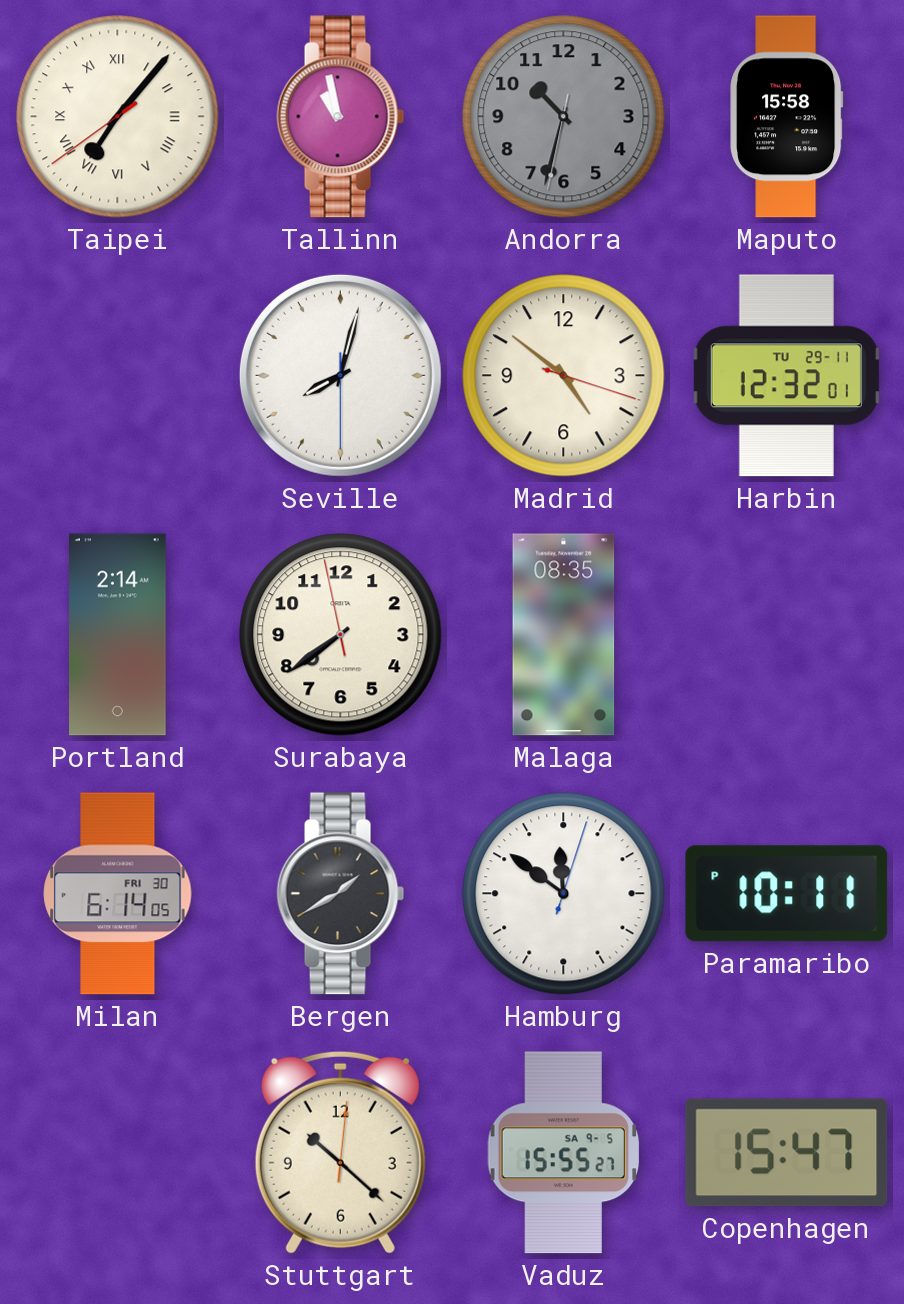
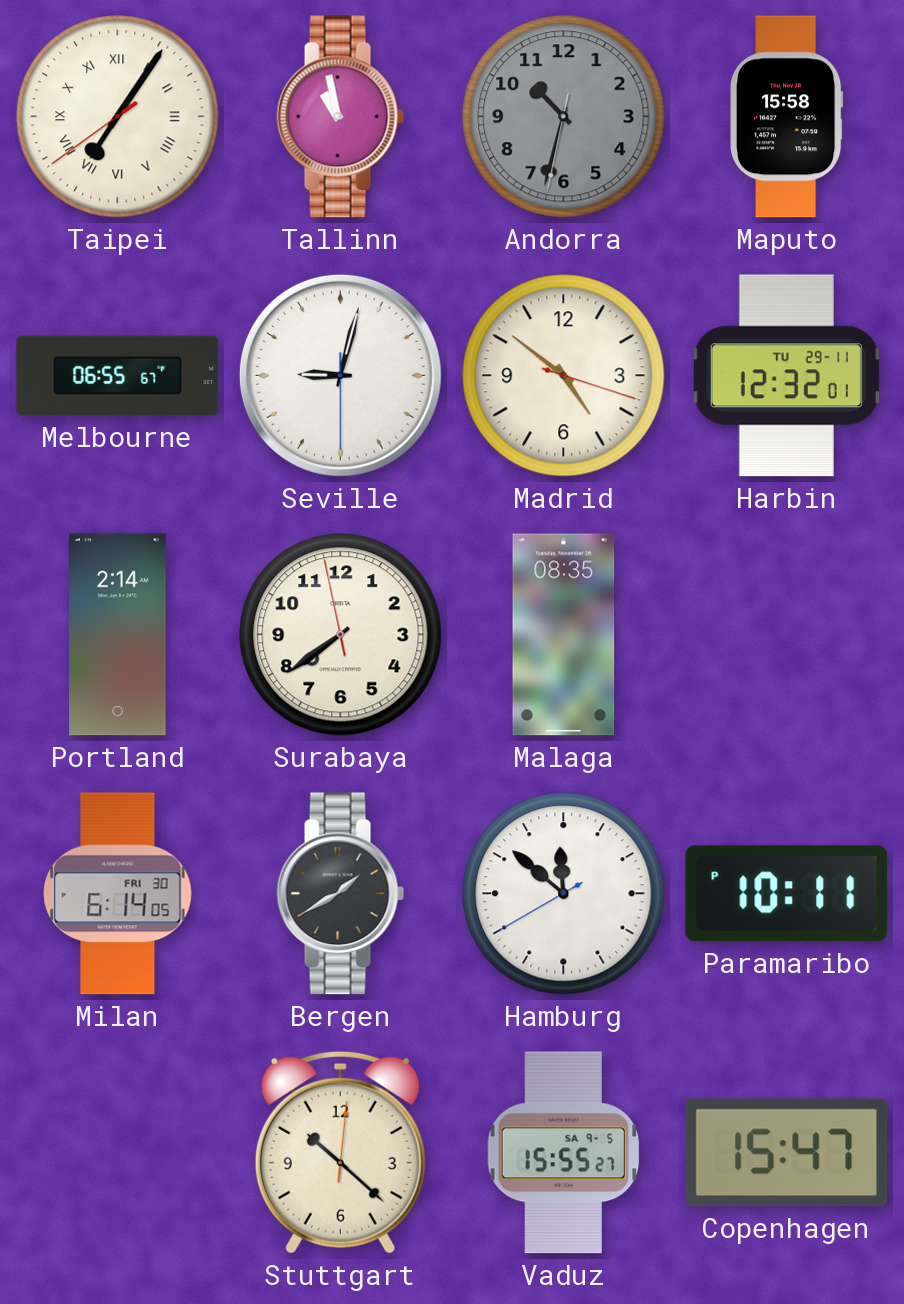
Taipei: 7:06 -> 7:05
Melbourne: none -> 06:55
Seville: 8:02 -> 9:02
Hamburg: 11:51:03 -> 11:51:40
